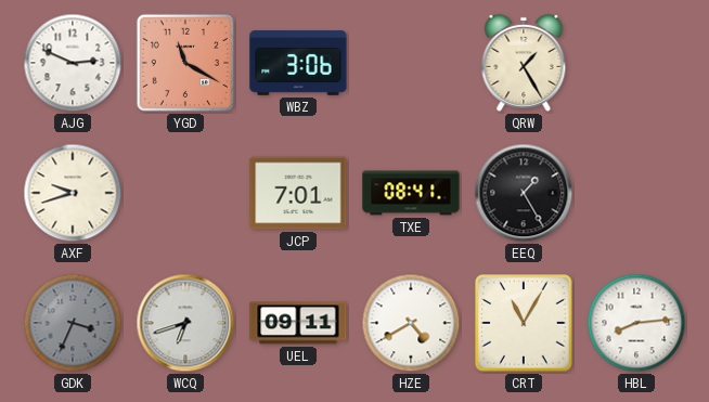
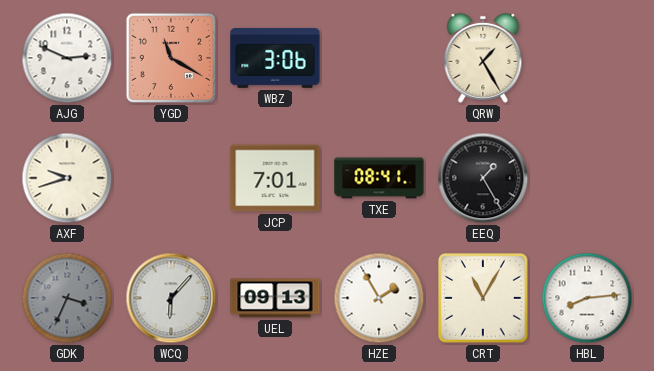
WCQ: 6:42 -> 6:07
UEL: 09:11 -> 09:13
HZE: 4:40 -> 1:55
